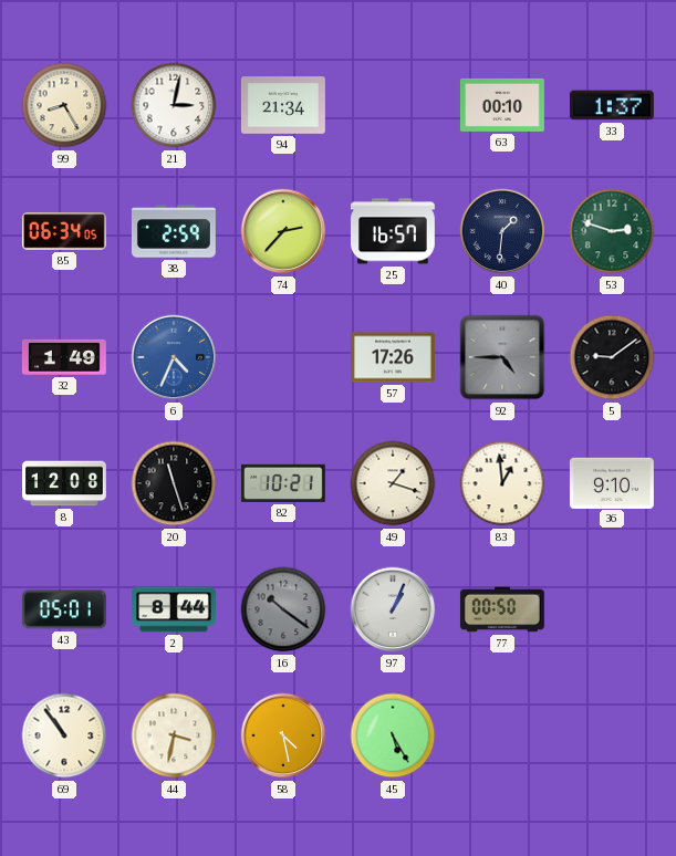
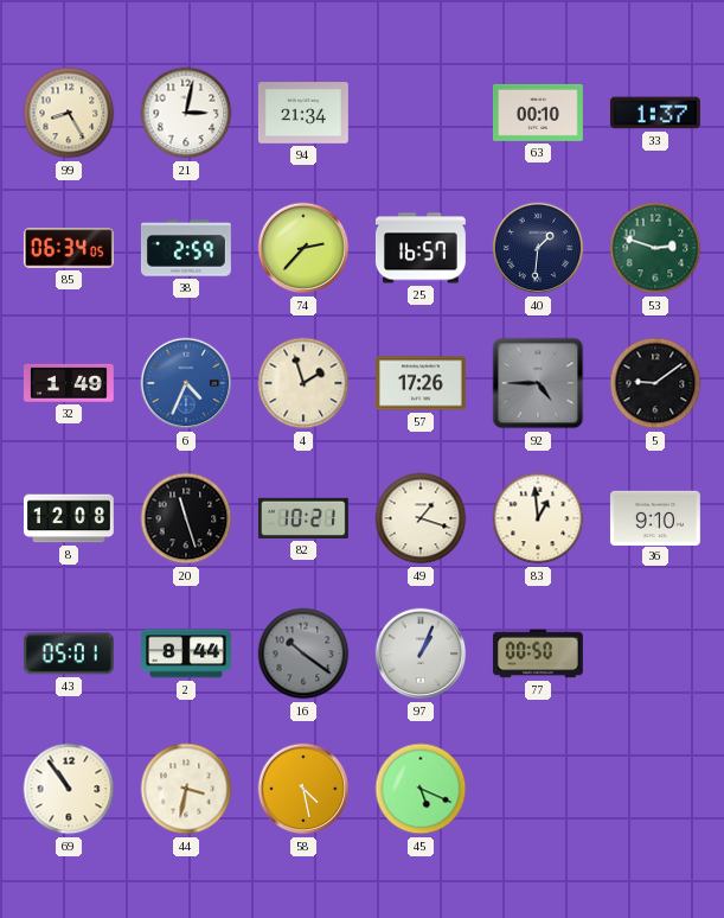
4: none -> 1:57
45: 5:25 -> 5:19
